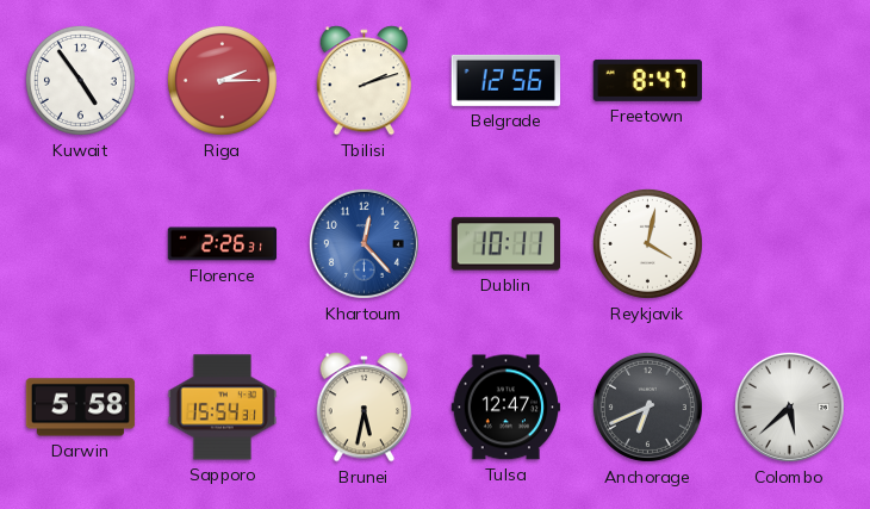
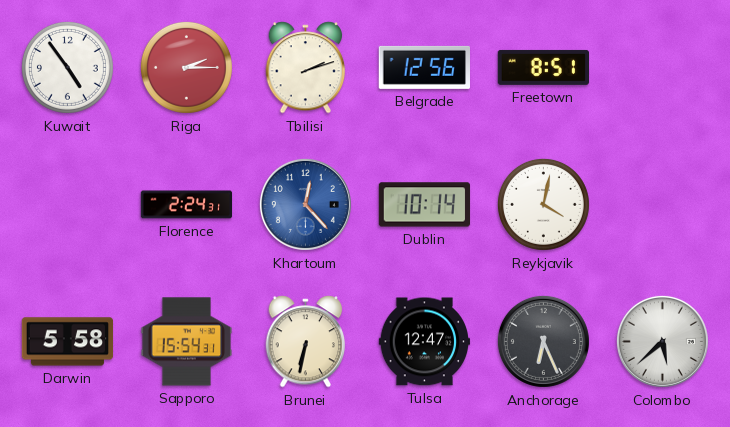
Freetown: 8:47 -> 8:51
Florence: 2:26 -> 2:24
Dublin: 10:11 -> 10:14
Brunei: 5:32 -> 6:32
Anchorage: 6:41 -> 6:26
